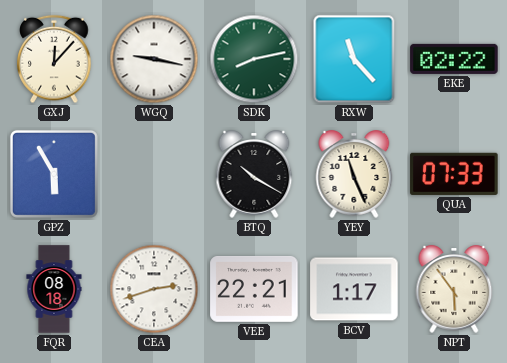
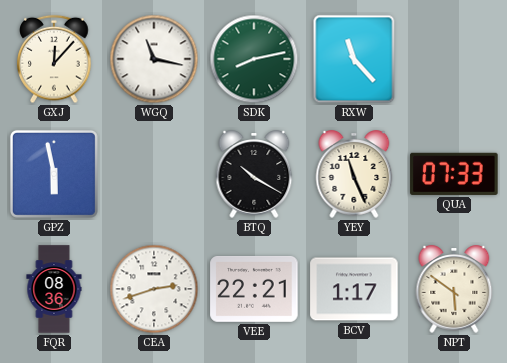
WGQ: 9:17 -> 11:17
EKE: 02:22 -> none
GPZ: 5:55 -> 5:58
FQR: 08:18 -> 08:36
NPT: 5:54 -> 5:51
